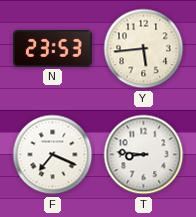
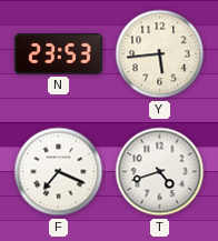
T: 8:46 -> 4:42
